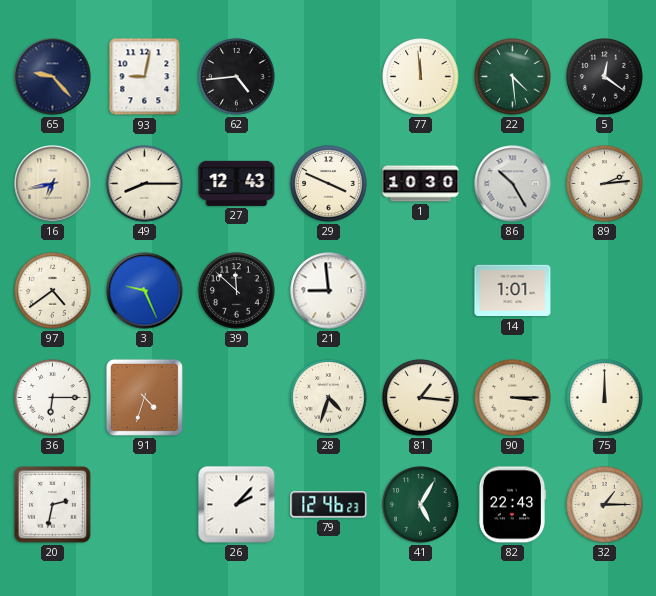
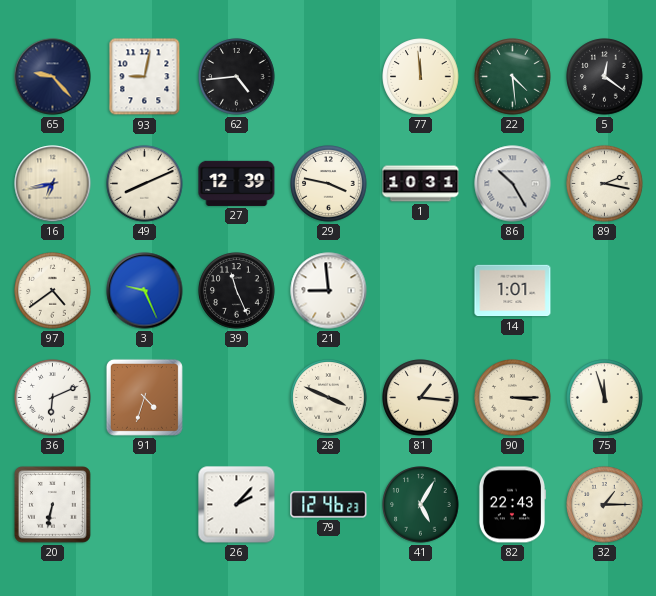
49: 8:15 -> 8:11
27: 12:43 -> 12:39
29: 3:49 -> 3:47
1: 10:30 -> 10:31
89: 2:14 -> 2:17
39: 11:52 -> 11:26
36: 6:15 -> 6:11
28: 4:33 -> 3:49
75: 12:00 -> 11:57
20: 2:32 -> 6:32
